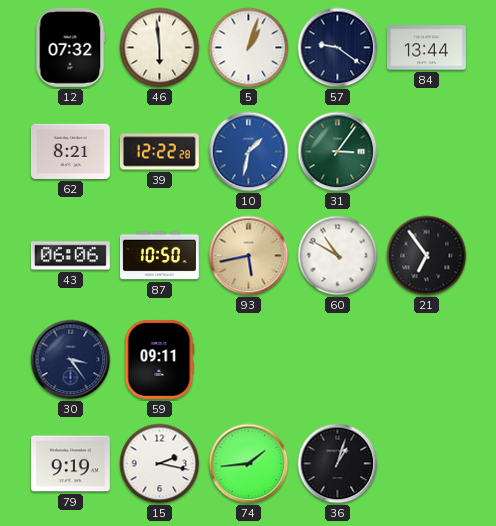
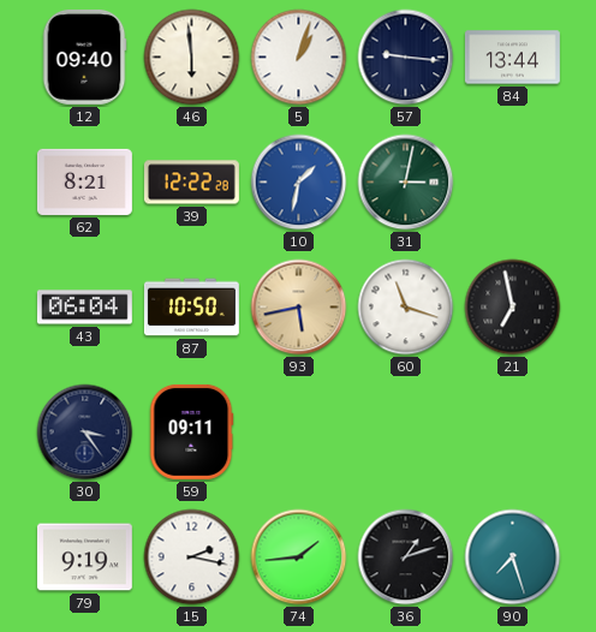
12: 07:32 -> 09:40
57: 9:21 -> 9:16
31: 3:06 -> 3:02
43: 06:06 -> 06:04
60: 10:50 -> 11:18
21: 6:54 -> 6:58
36: 1:03 -> 1:12
90: none -> 7:27
